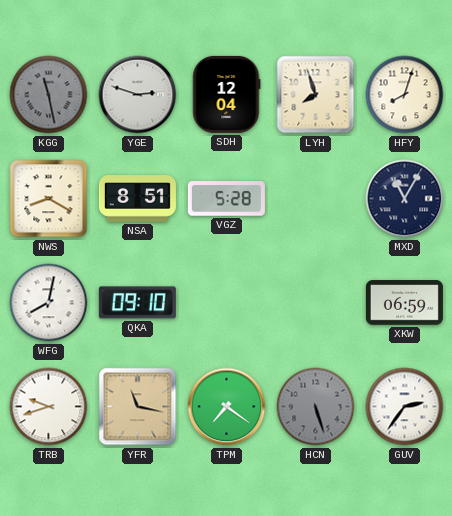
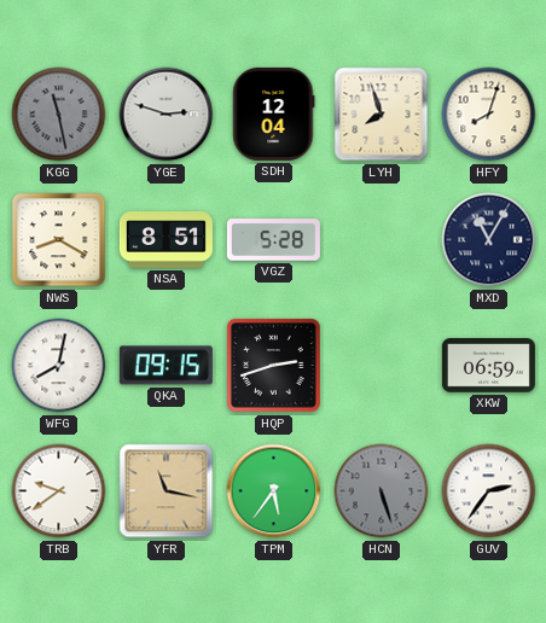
QKA: 09:10 -> 09:15
HQP: none -> 2:42
TRB: 9:42 -> 9:39
TPM: 7:21 -> 5:36
